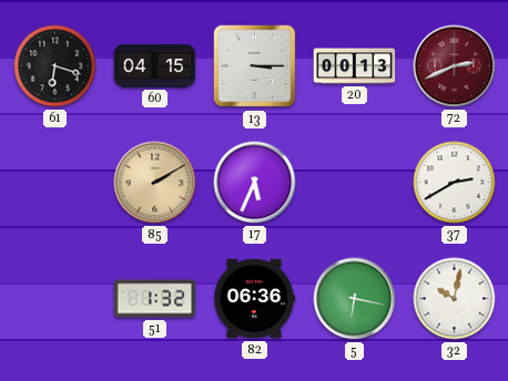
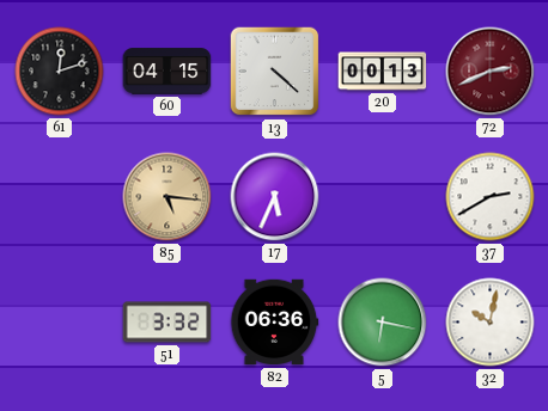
61: 6:18 -> 12:12
13: 3:15 -> 4:22
85: 2:10 -> 5:16
51: 1:32 -> 3:32
